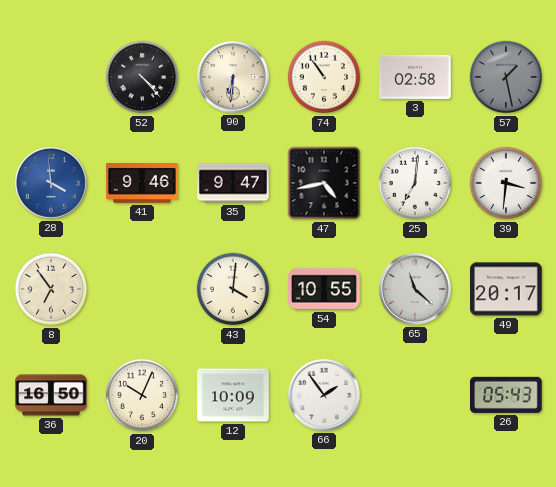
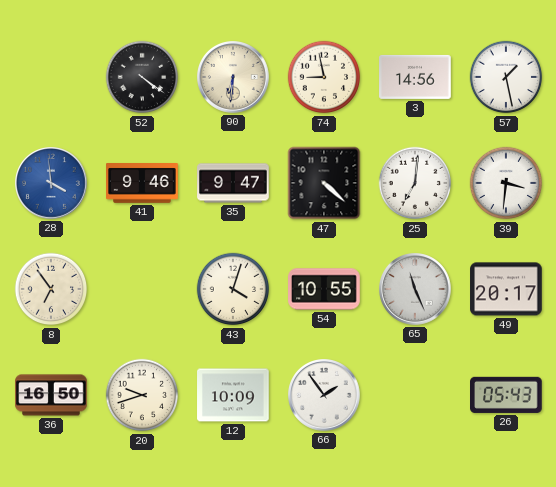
52: 4:23 -> 4:21
74: 10:54 -> 8:58
3: 02:58 -> 14:56
57 dial: grey -> white
47: 4:43 -> 4:22
43: 4:01 -> 4:03
65: 11:22 -> 11:26
20: 10:04 -> 9:42
